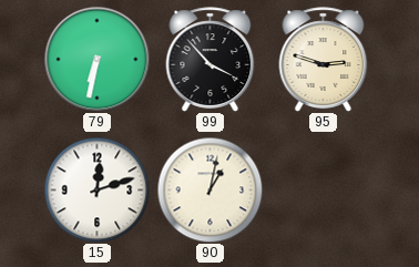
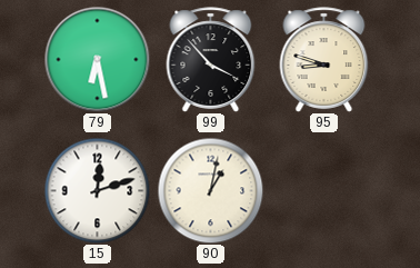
79: 6:32 -> 6:28
95: 2:48 -> 8:48
